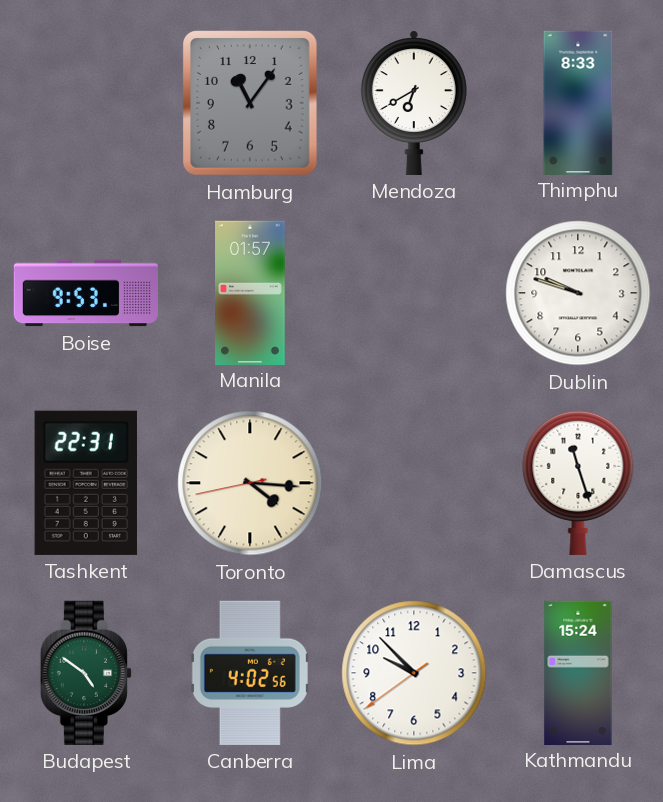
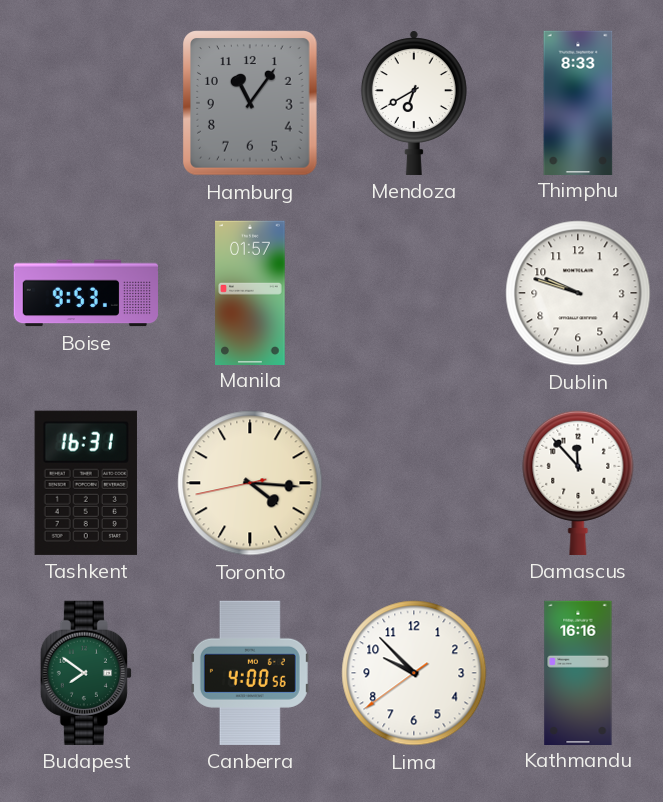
Tashkent: 22:31 -> 16:31
Damascus: 11:27 -> 11:53
Budapest: 4:51 -> 7:51
Canberra: 4:02 -> 4:00
Kathmandu: 15:24 -> 16:16
